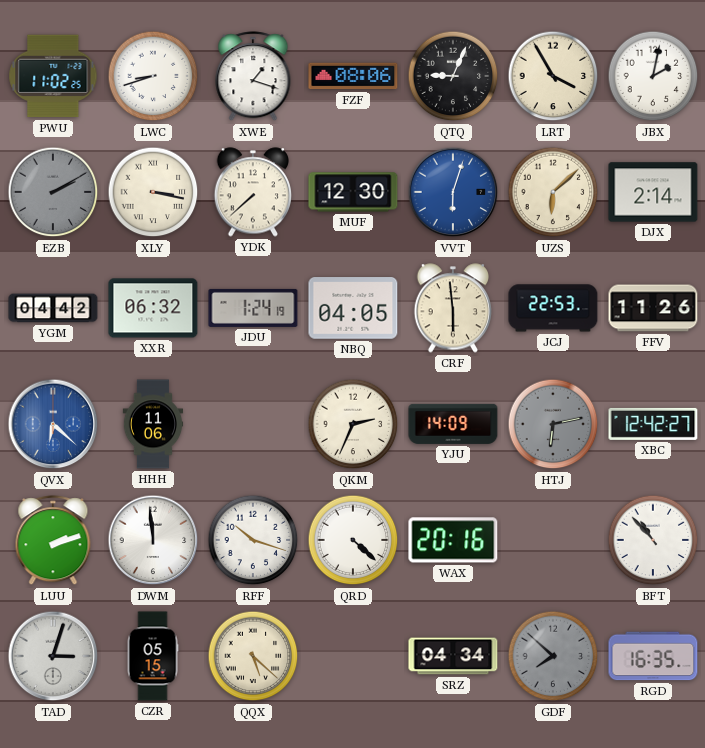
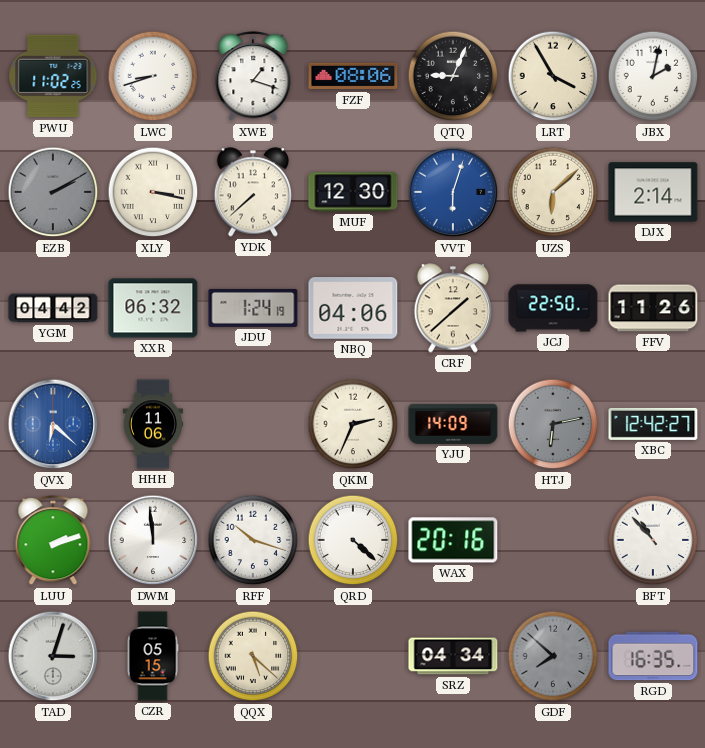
NBQ: 04:05 -> 04:06
CRF: 5:59 -> 1:38
JCJ: 22:53 -> 22:50
